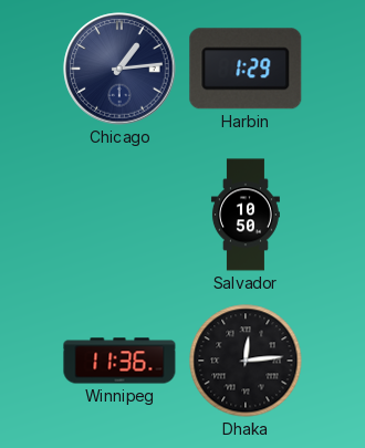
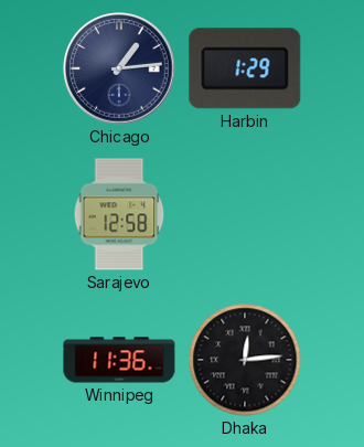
Sarajevo: none -> 12:58
Salvador: 10:50 -> none
